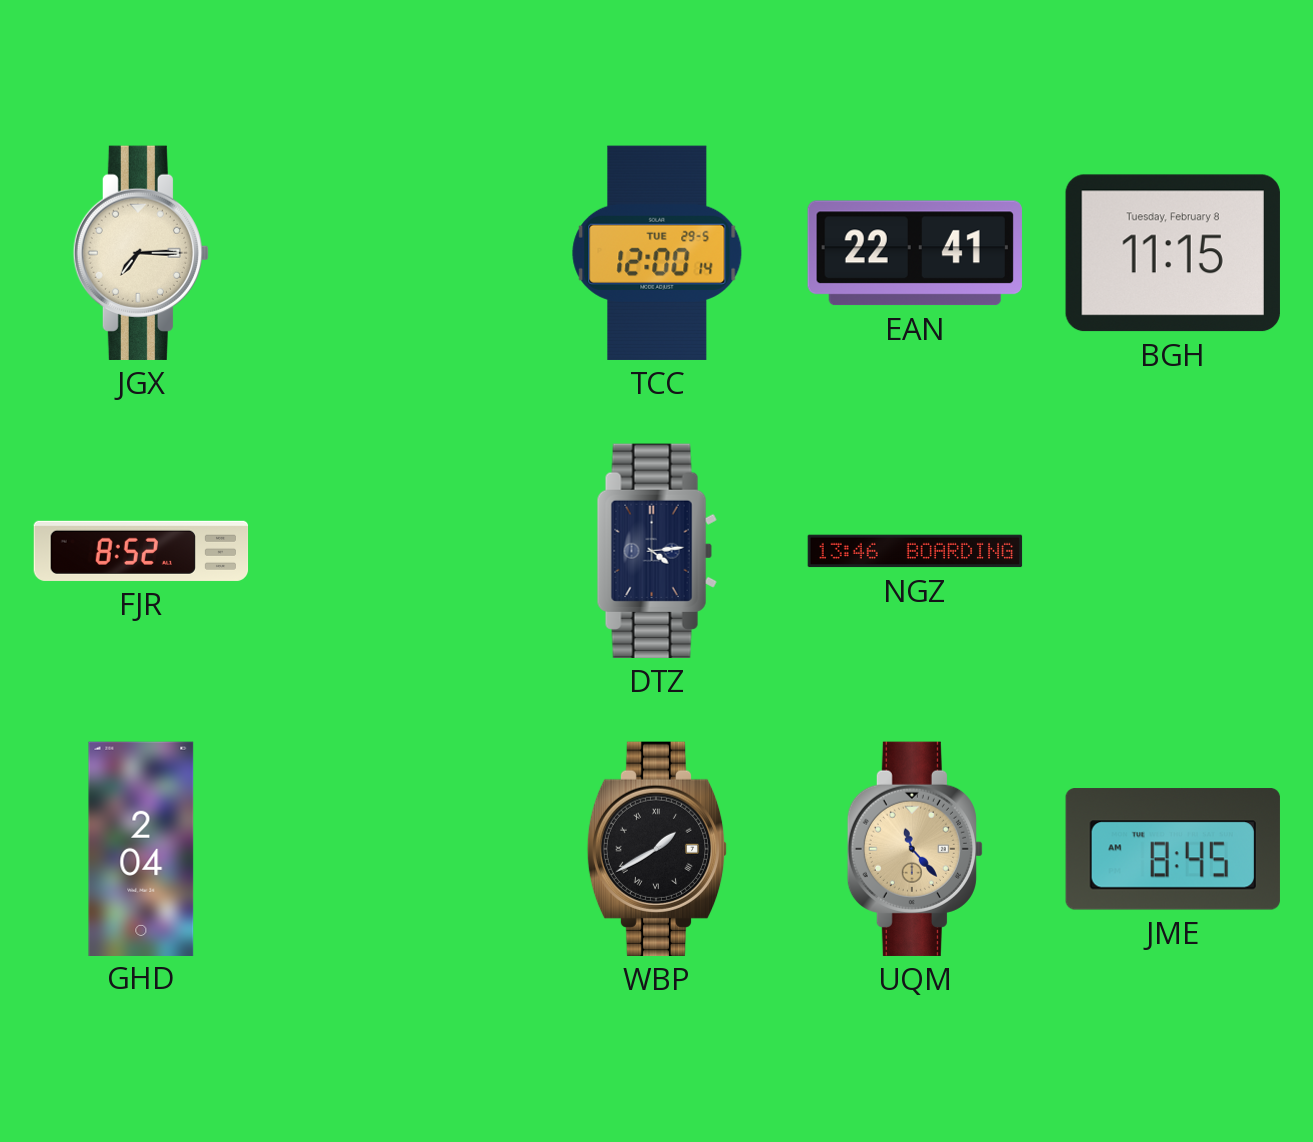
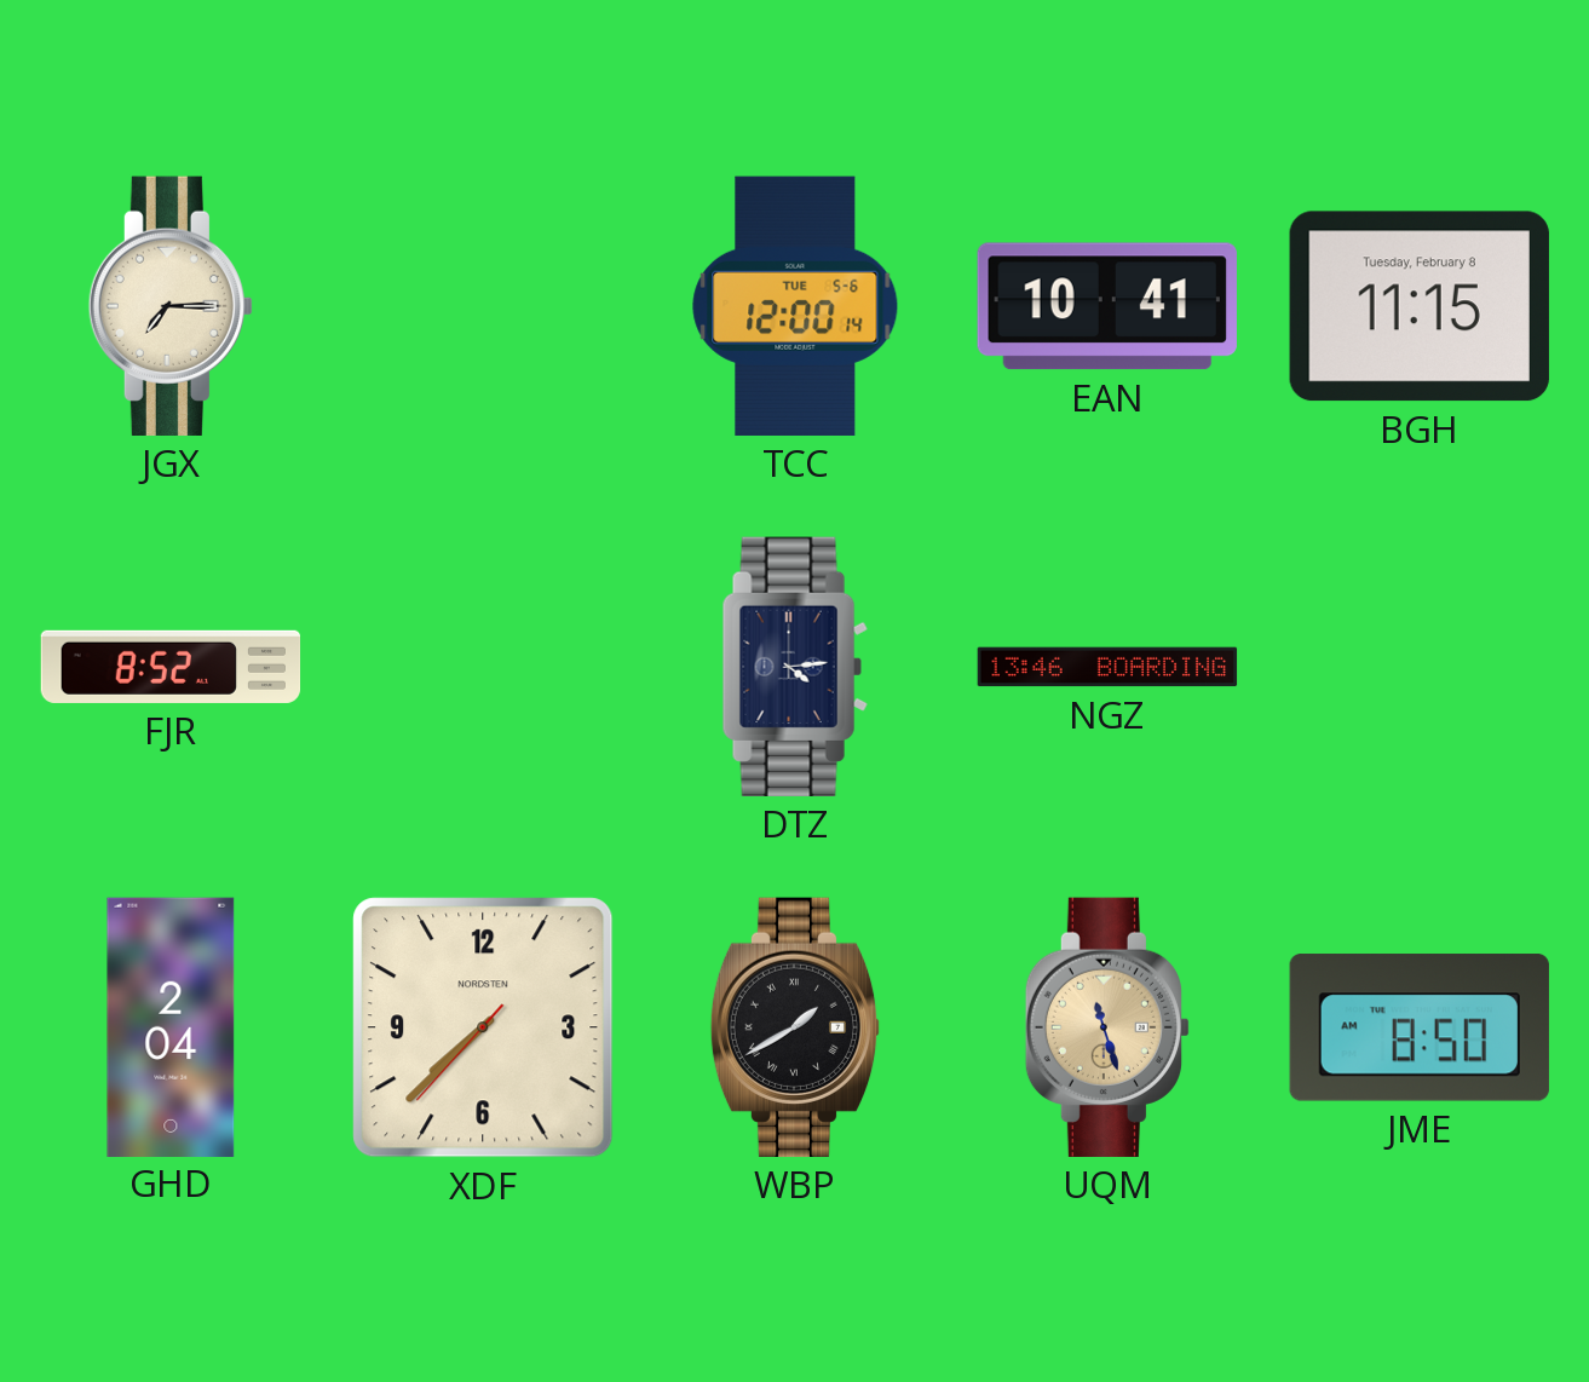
TCC date: TUE 29-5 -> TUE 5-6
EAN: 22:41 -> 10:41
XDF: none -> 7:37
UQM: 11:23 -> 11:27
JME: 8:45 -> 8:50
